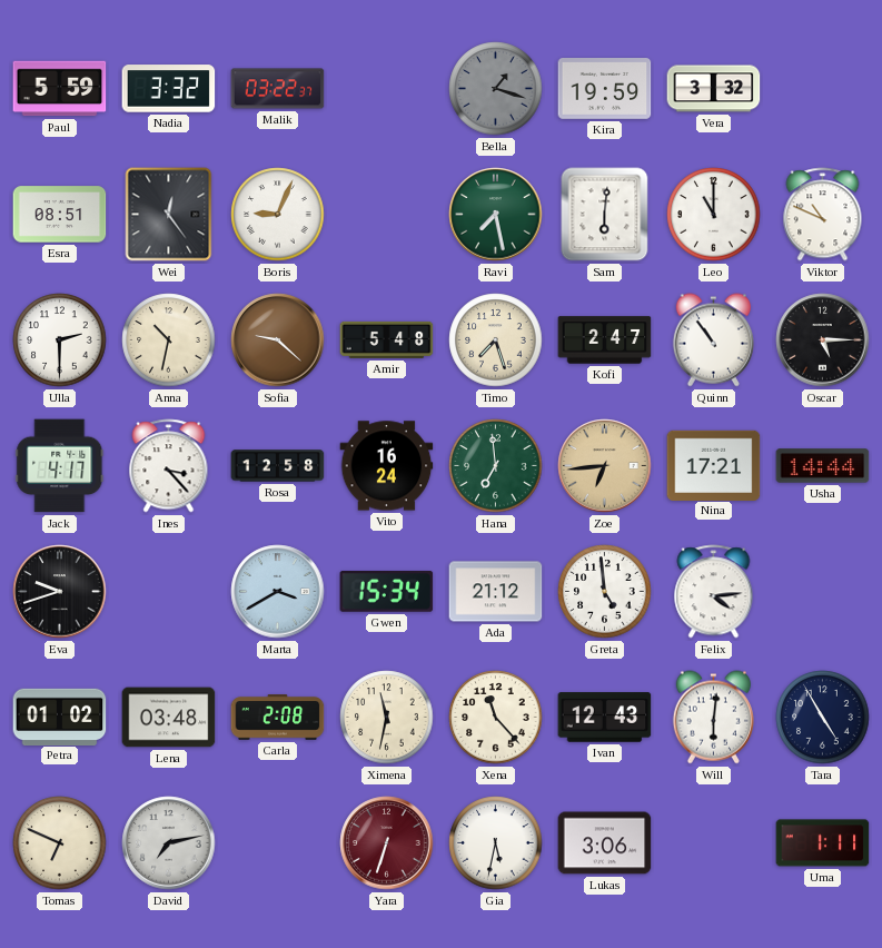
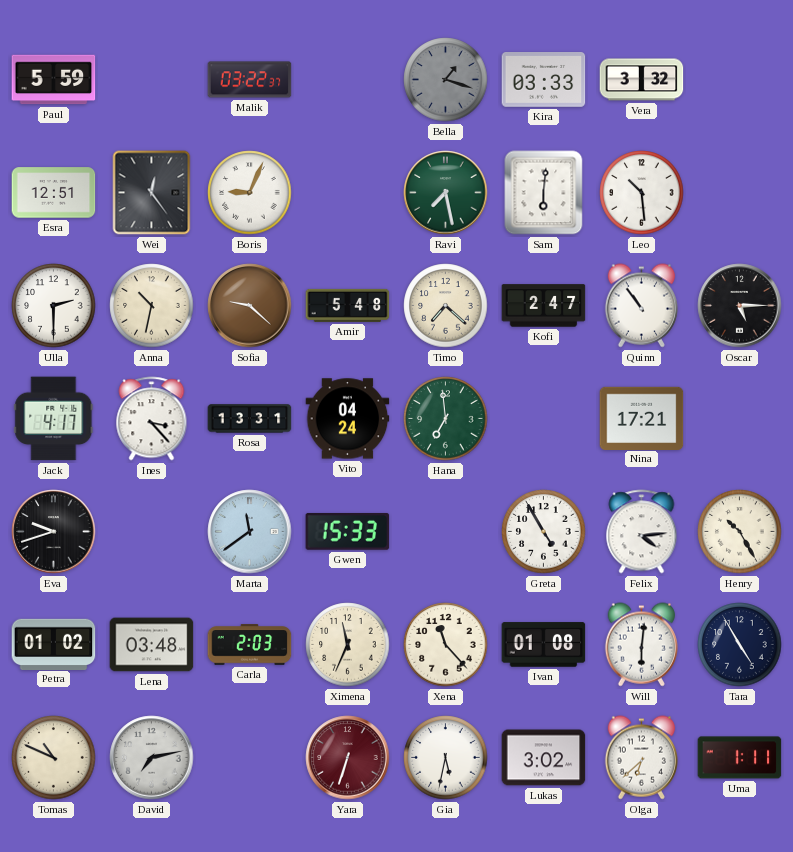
Nadia: 3:32 -> none
Kira: 19:59 -> 03:33
Esra: 08:51 -> 12:51
Leo: 11:00 -> 10:29
Viktor: 10:49 -> none
Timo: 7:27 -> 7:22
Rosa: 12:58 -> 13:31
Vito: 16:24 -> 04:24
Zoe: 6:44 -> none
Usha: 14:44 -> none
Marta: 3:40 -> 11:39
Gwen: 15:34 -> 15:33
Ada: 21:12 -> none
Greta: 4:59 -> 4:55
Henry: none -> 10:25
Carla: 2:08 -> 2:03
Ximena: 11:32 -> 11:34
Ivan: 12:43 -> 01:08
Tomas: 6:49 -> 10:49
Lukas: 3:06 -> 3:02
Olga: none -> 6:38
